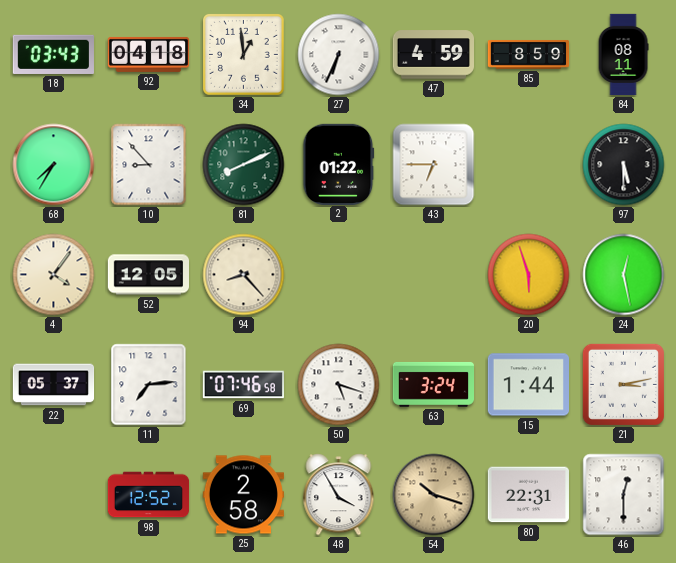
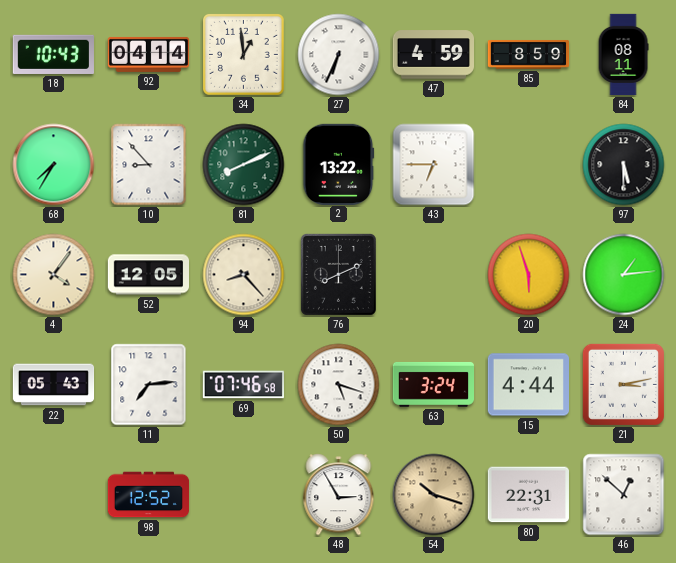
18: 03:43 -> 10:43
92: 04:18 -> 04:14
2: 01:22 -> 13:22
76: none -> 8:11
24: 12:28 -> 1:14
22: 05:37 -> 05:43
15: 1:44 -> 4:44
25: 2:58 -> none
48: 3:55 -> 2:55
46: 12:30 -> 12:52
